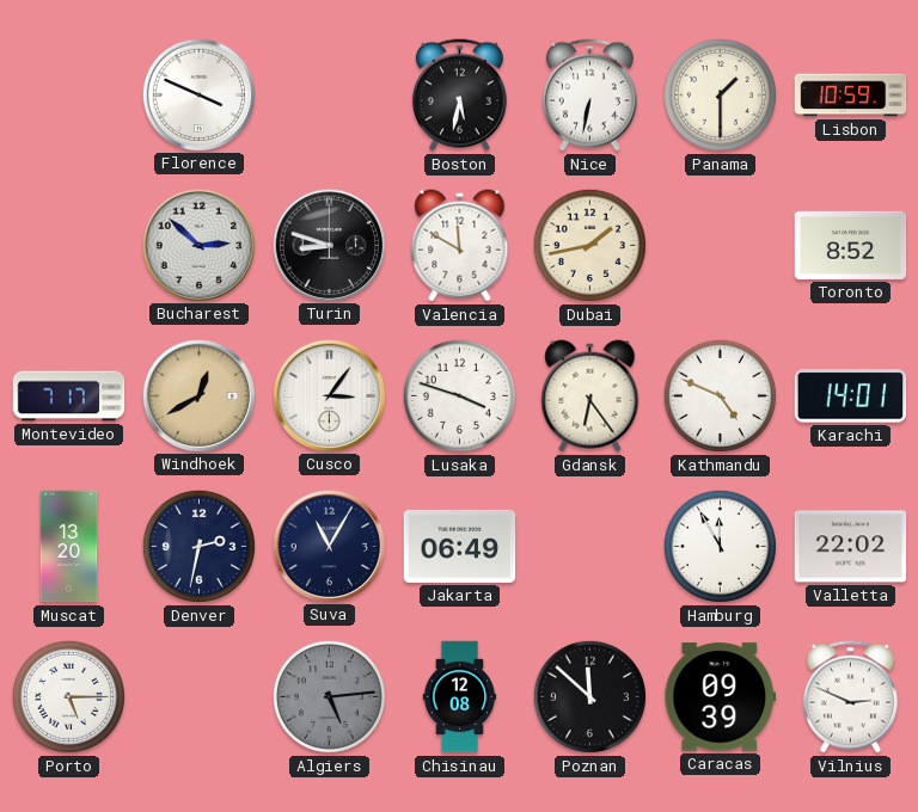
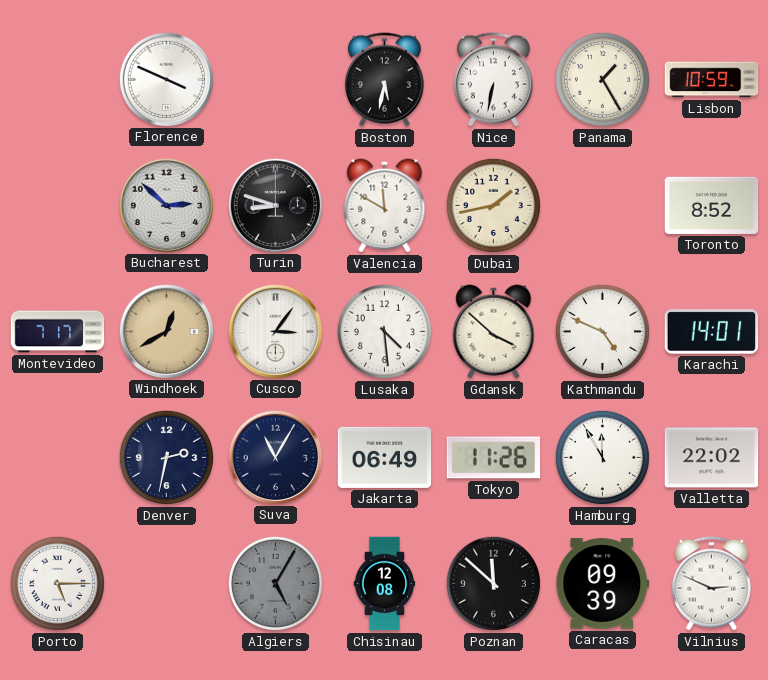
Panama: 1:30 -> 1:25
Lusaka: 3:48 -> 4:29
Gdansk: 6:24 -> 3:52
Muscat: 13:20 -> none
Tokyo: none -> 11:26
Algiers: 5:14 -> 5:05
